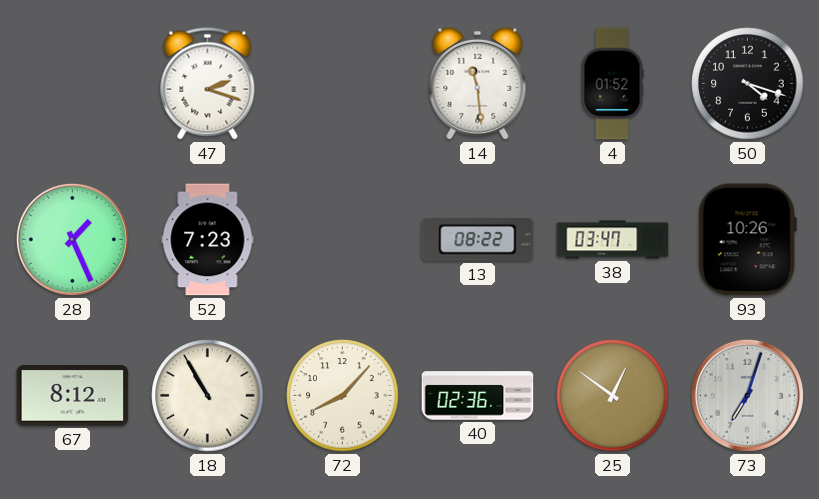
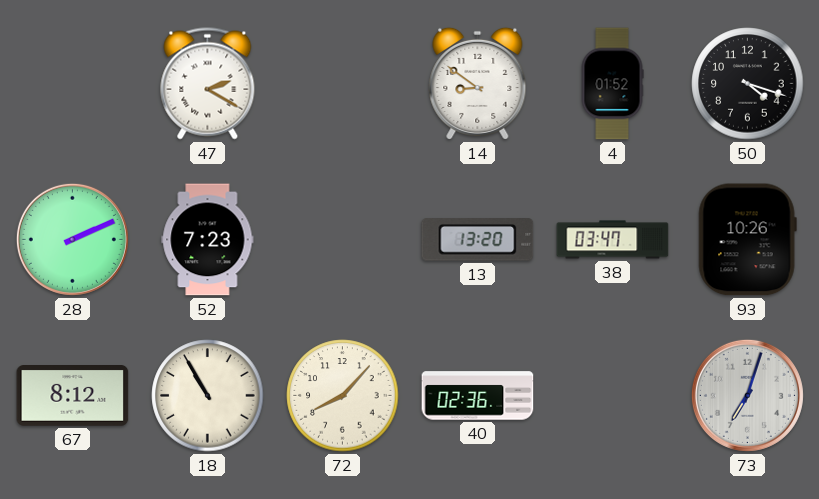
47: 2:18 -> 2:20
14: 11:29 -> 8:51
28: 1:26 -> 2:11
13: 08:22 -> 13:20
25: 12:51 -> none
